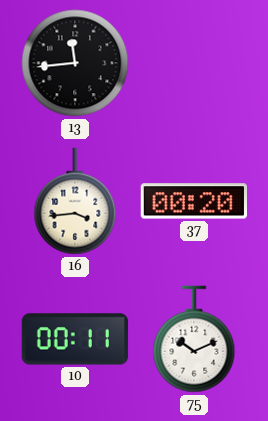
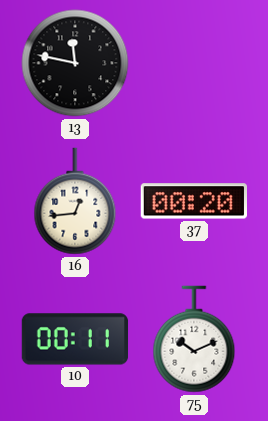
13: 11:44 -> 11:47
16: 3:44 -> 12:44
